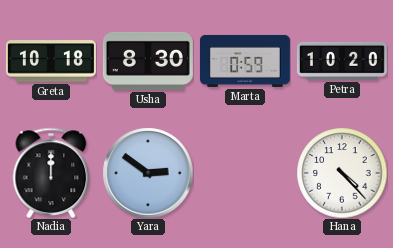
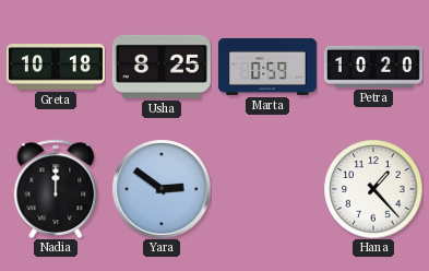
Usha: 8:30 -> 8:25
Hana: 4:23 -> 1:23
